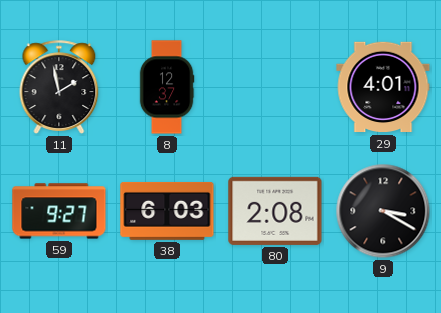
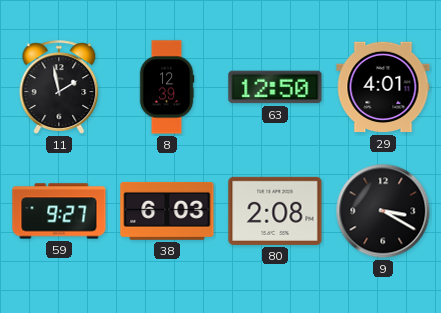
8: 12:37 -> 12:39
63: none -> 12:50
